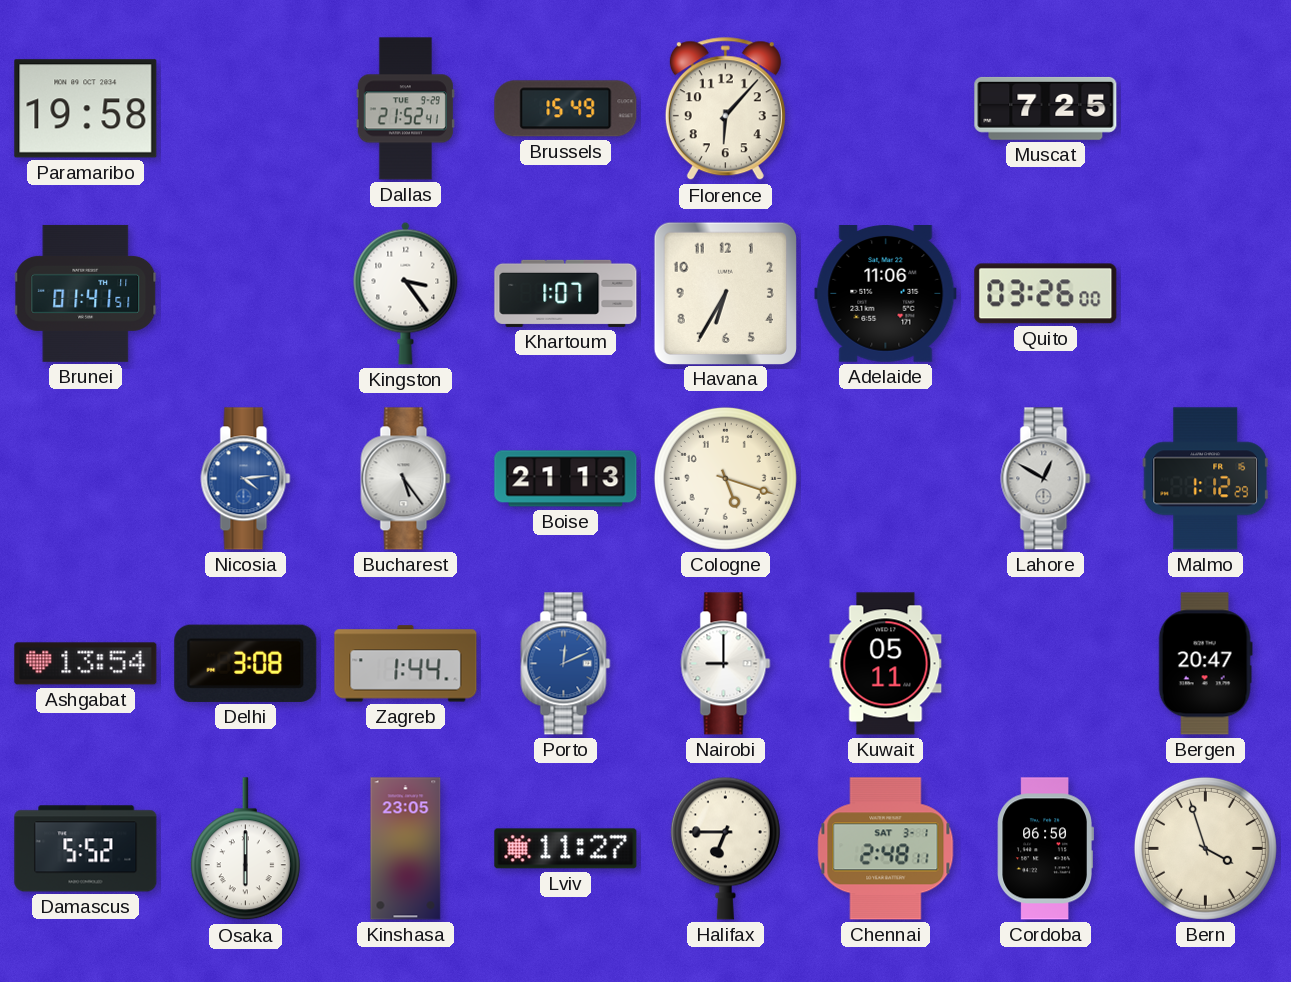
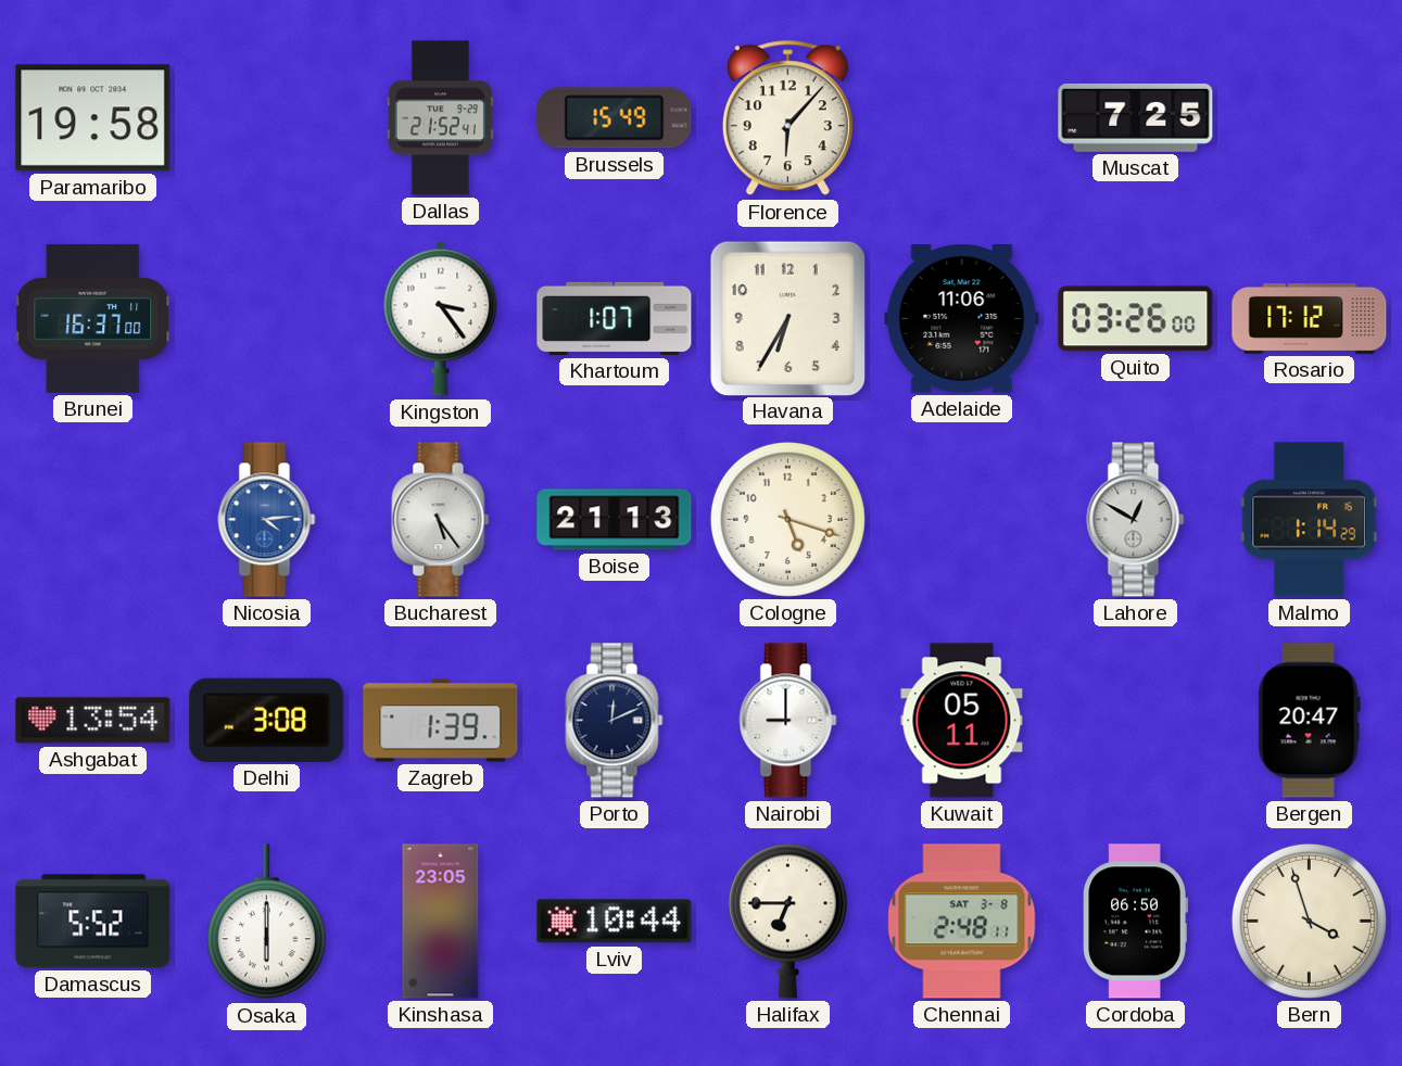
Brunei: 01:41 -> 16:37
Rosario: none -> 17:12
Malmo: 1:12 -> 1:14
Zagreb: 1:44 -> 1:39
Porto dial: blue -> navy
Lviv: 11:27 -> 10:44
Chennai date: SAT 3-1 -> SAT 3-8
